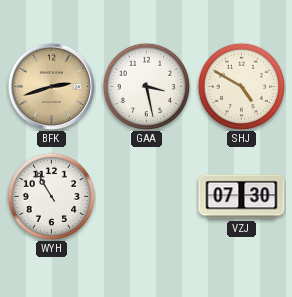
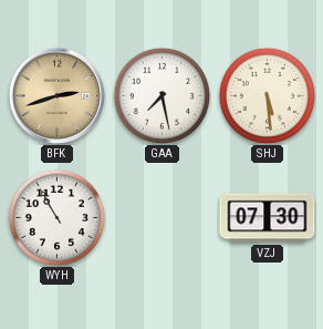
GAA: 3:28 -> 7:28
SHJ: 4:50 -> 5:29
